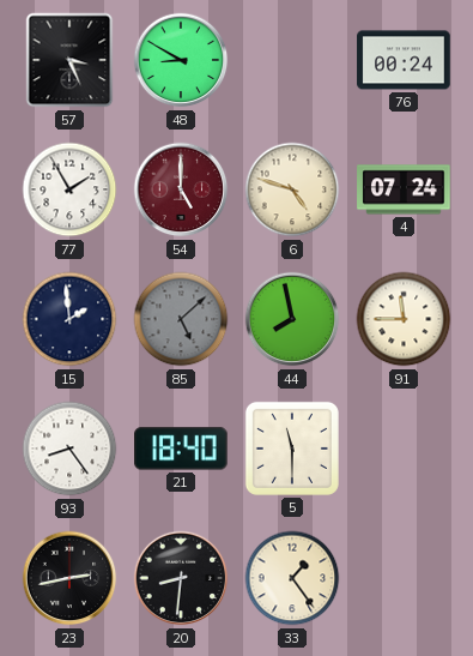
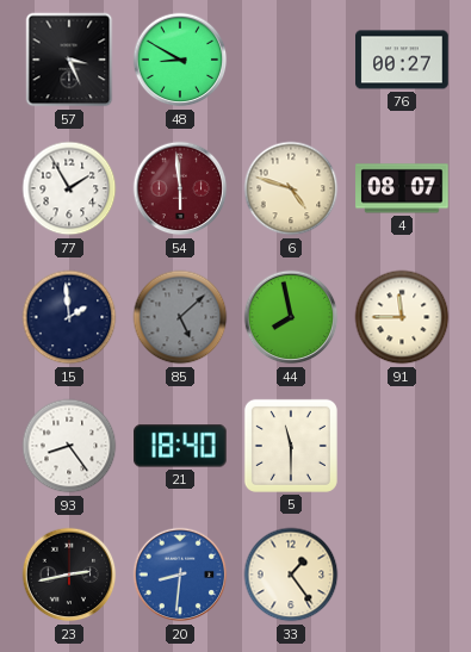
76: 00:24 -> 00:27
54: 5:00 -> 5:59
4: 07:24 -> 08:07
20 dial: black -> blue
